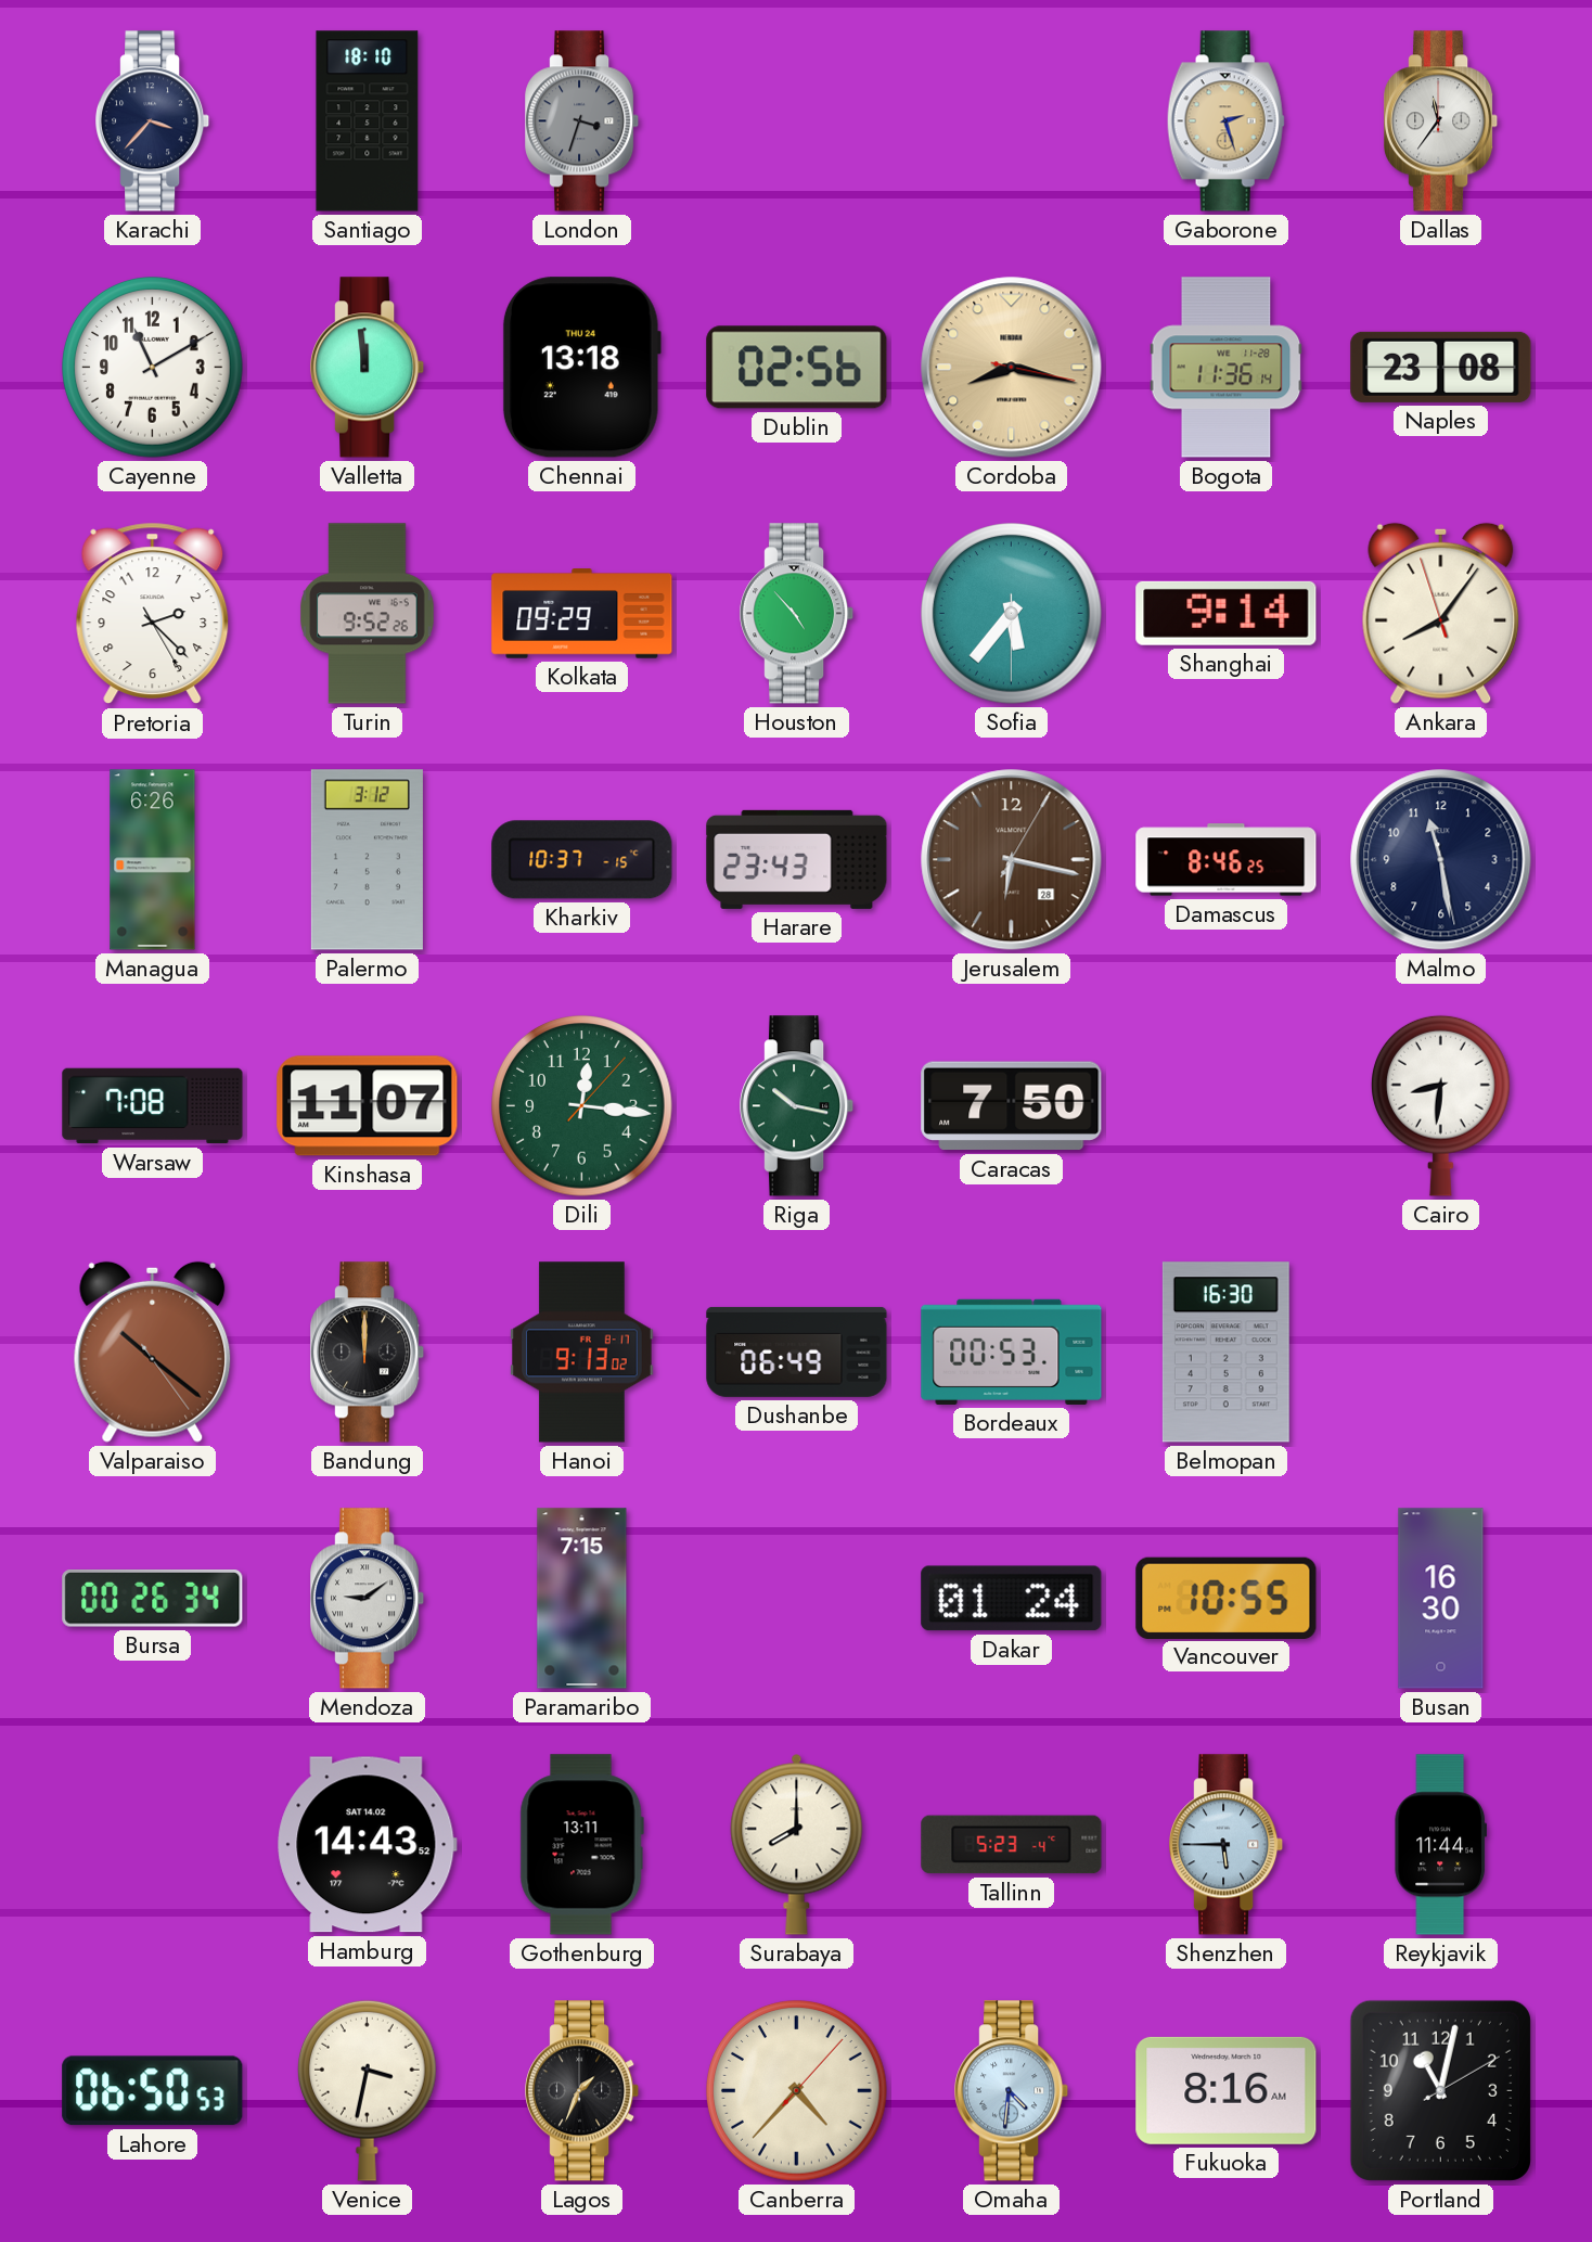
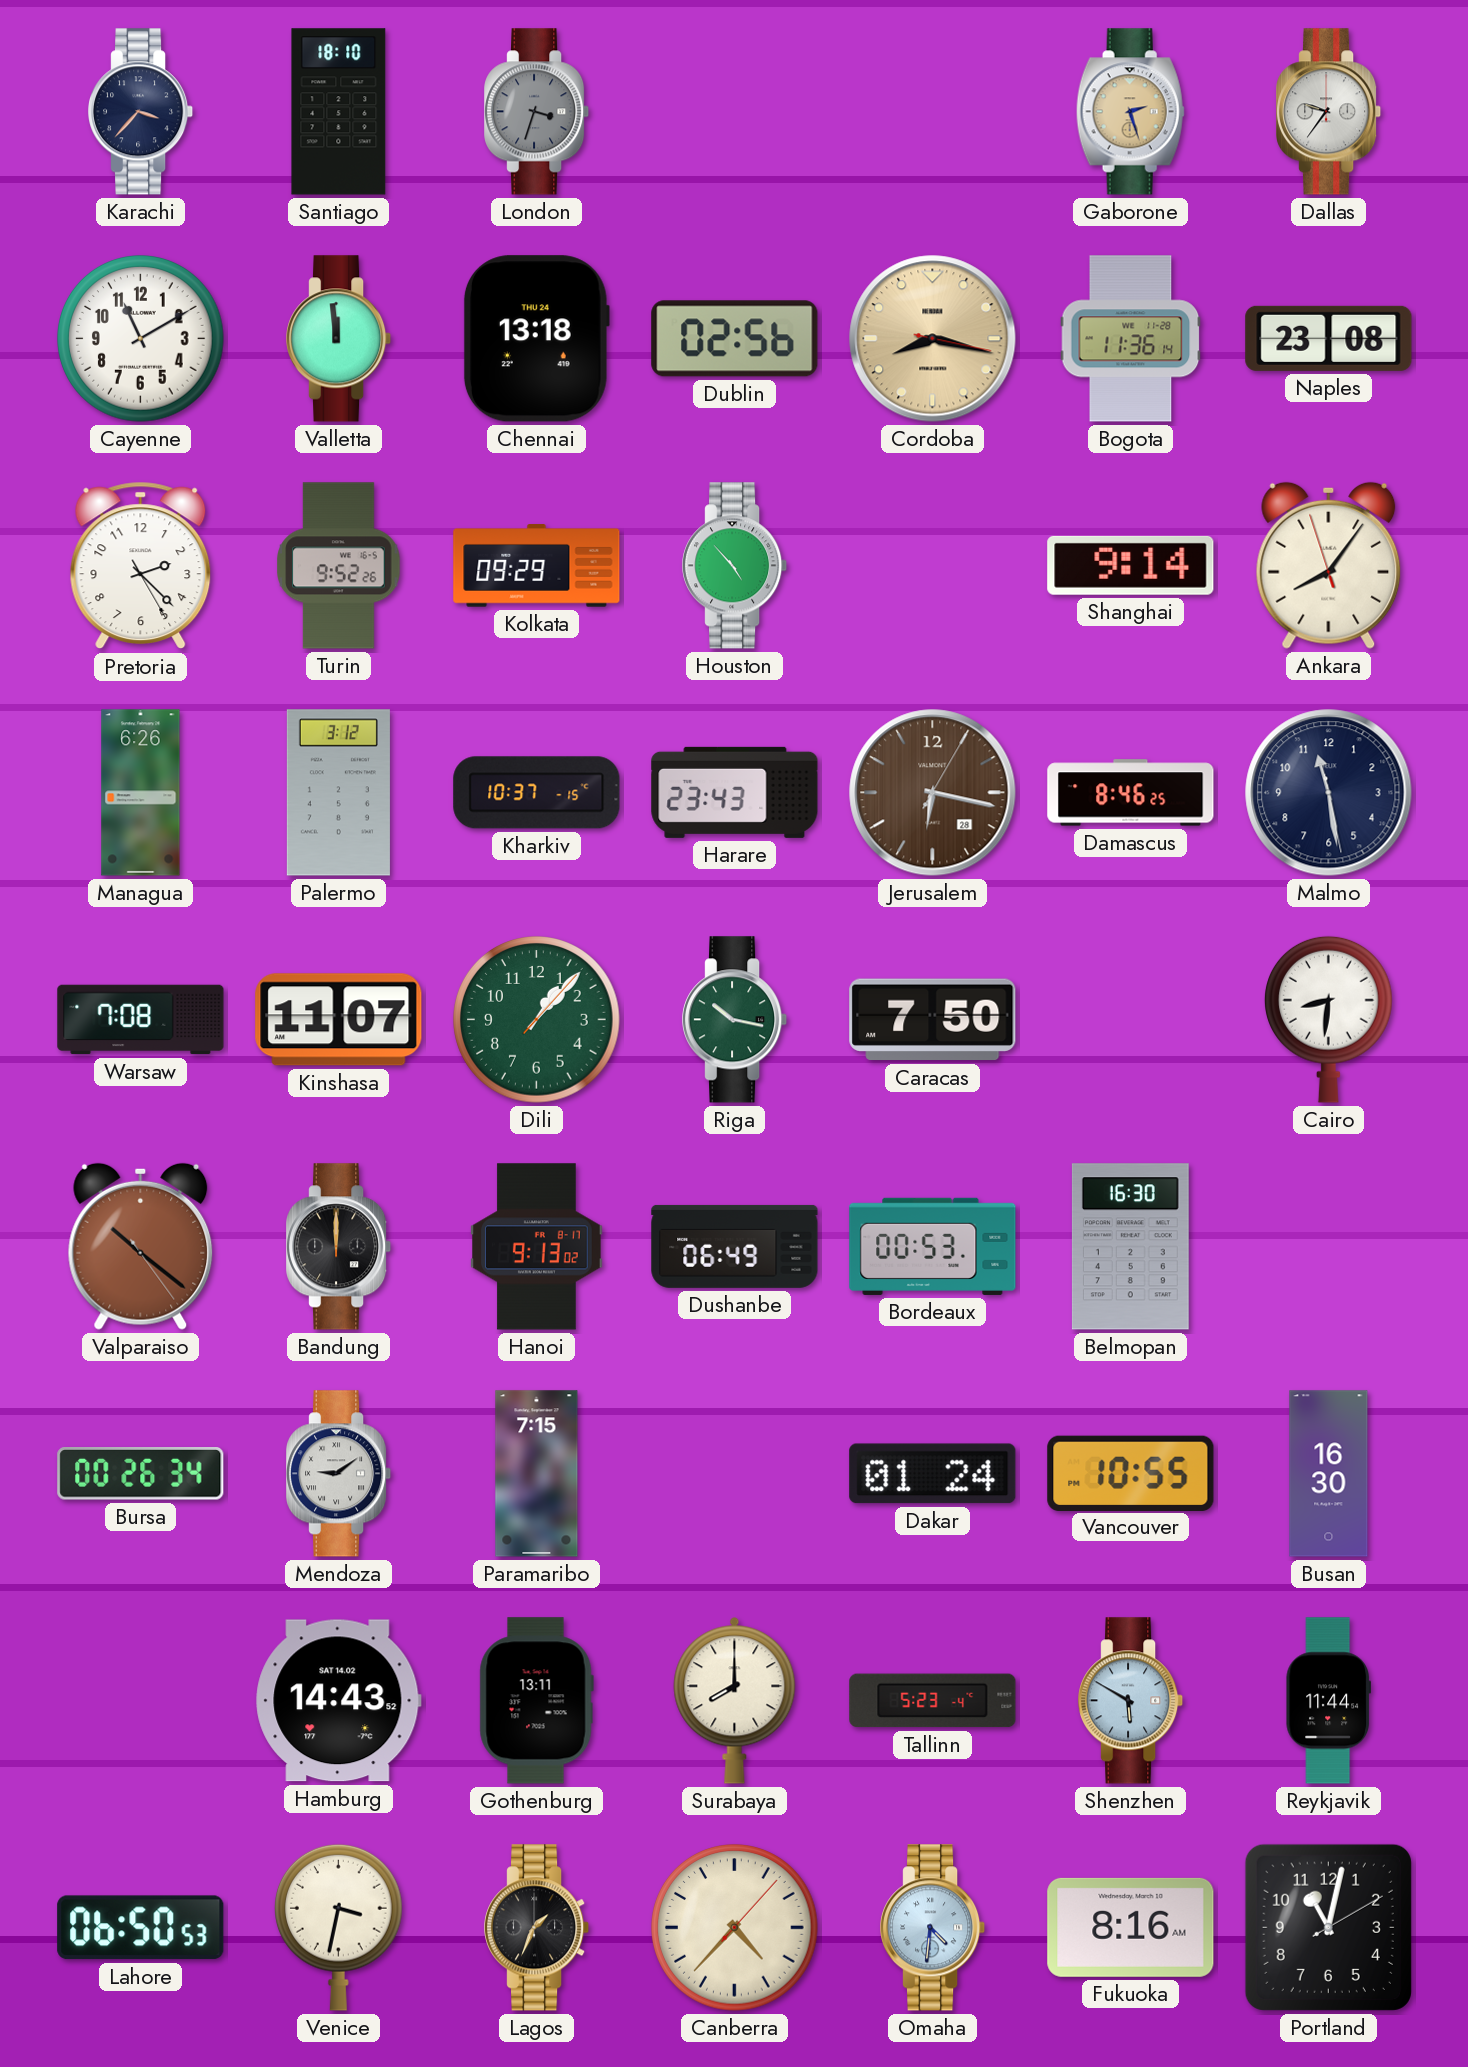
Dallas: 11:36 -> 9:36
Sofia: 5:36 -> none
Dili: 12:16 -> 1:07
Shenzhen: 5:45 -> 5:50
